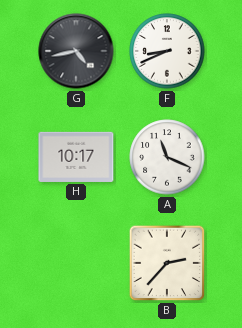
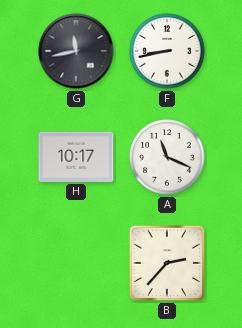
G: 4:43 -> 11:43
F: 8:41 -> 8:43
